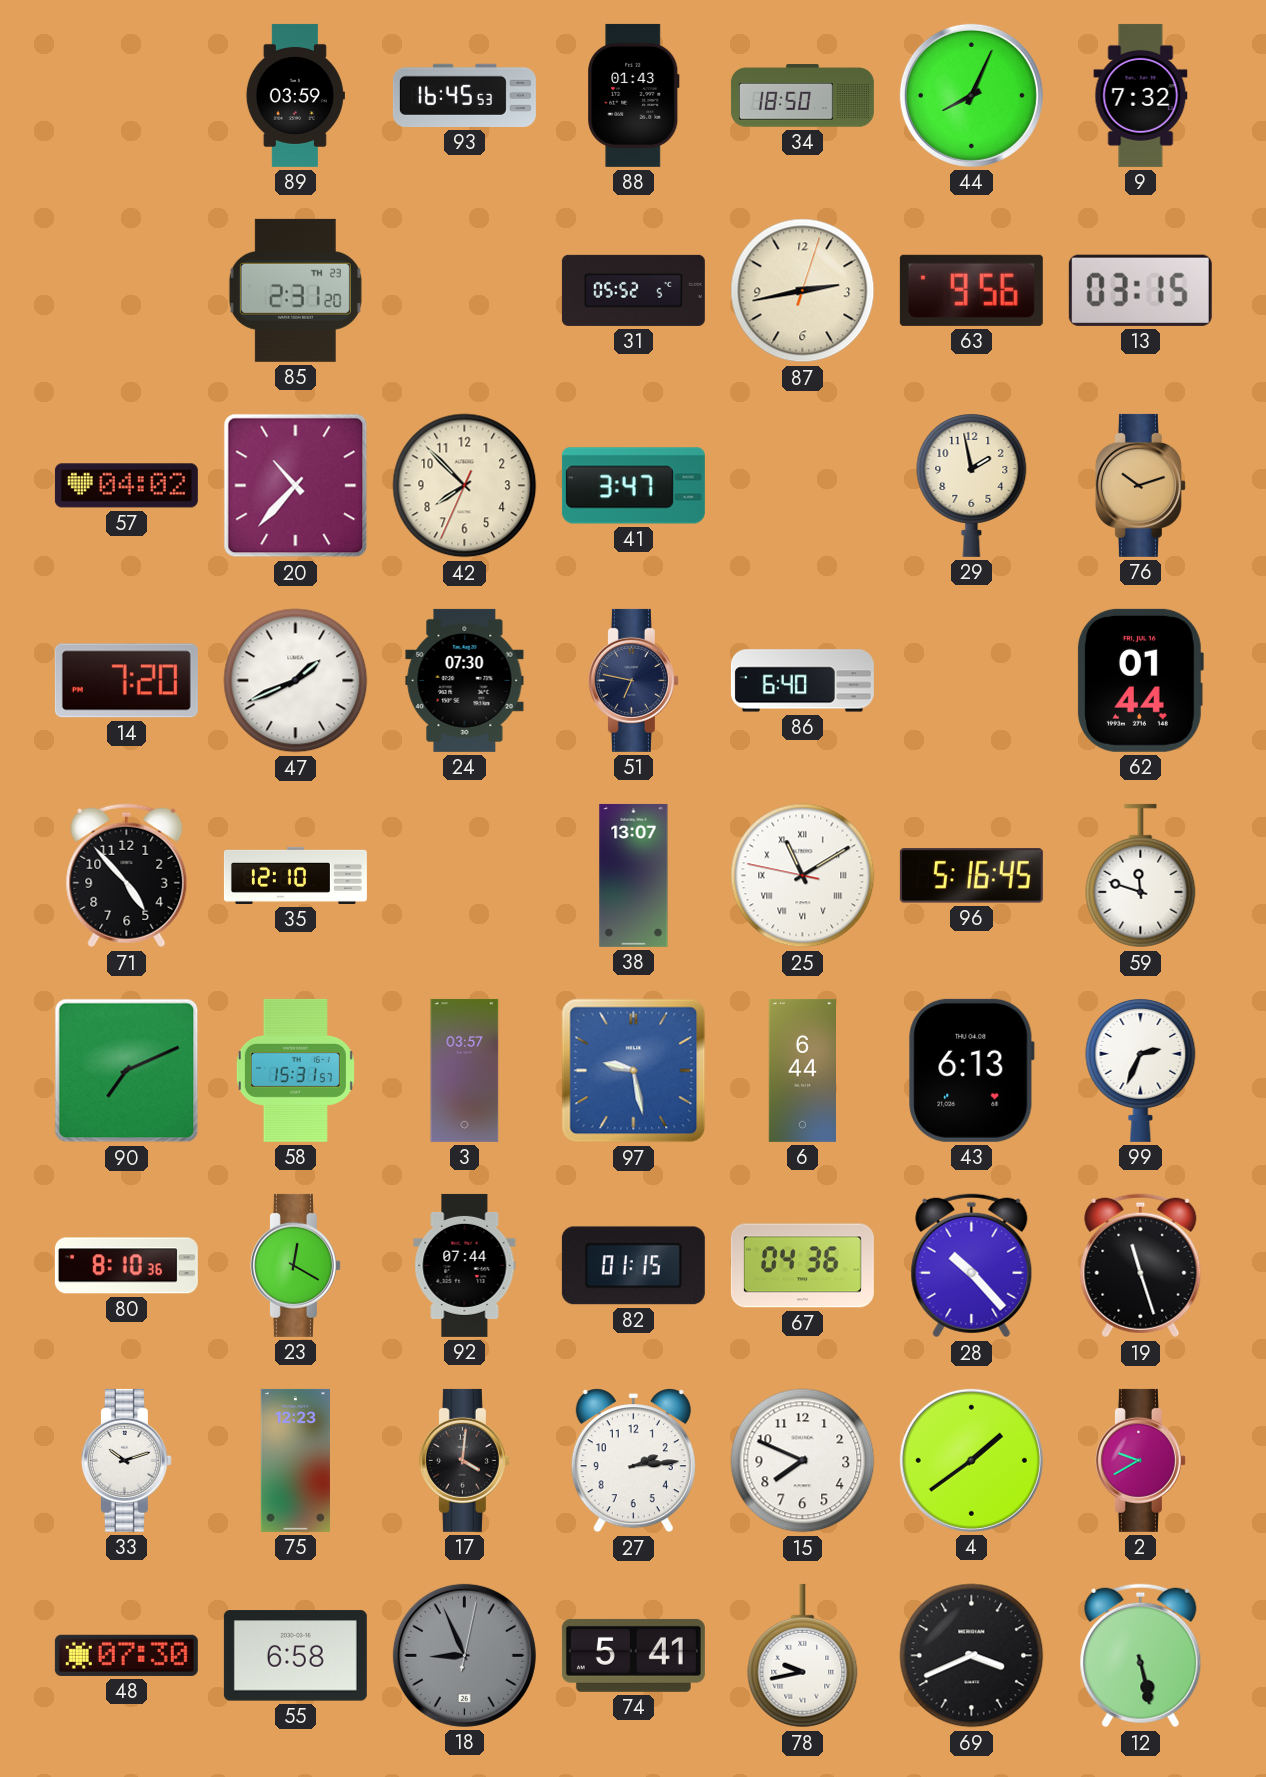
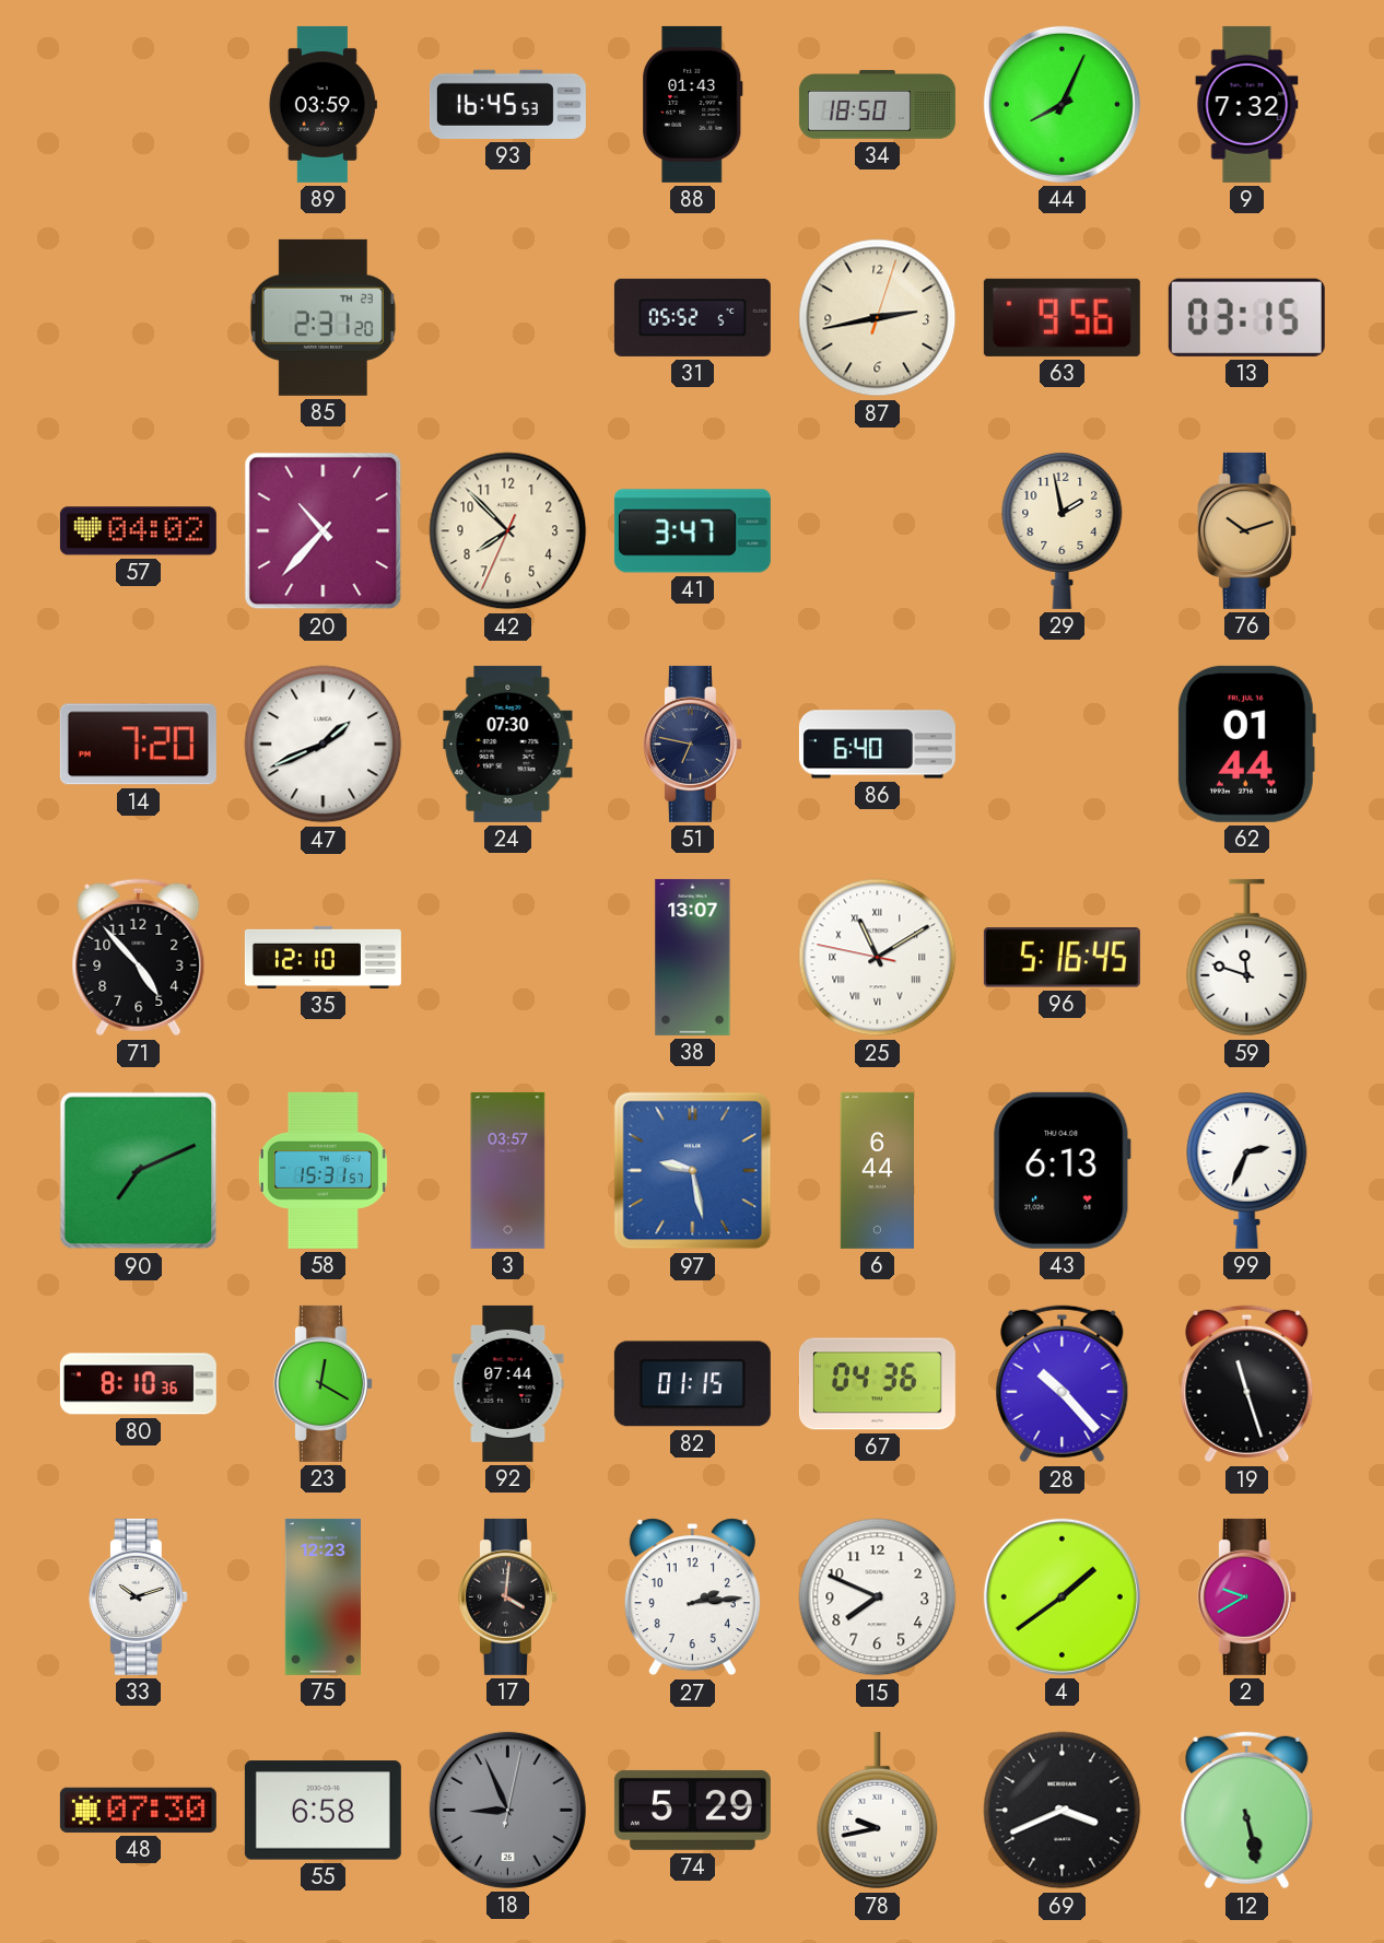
74: 5:41 -> 5:29
